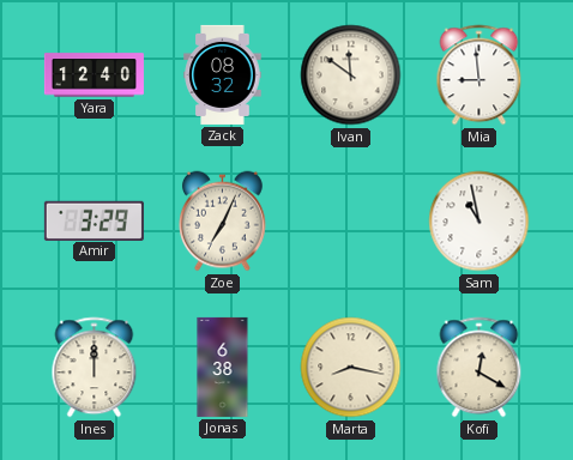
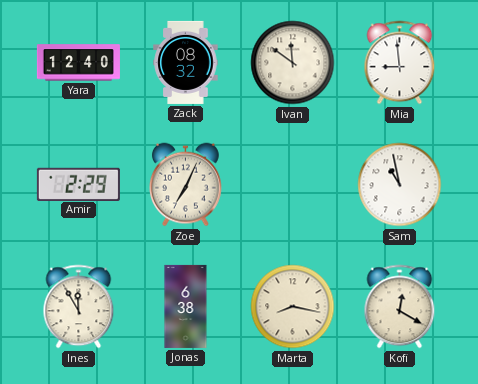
Amir: 3:29 -> 2:29
Ines: 12:00 -> 11:55
